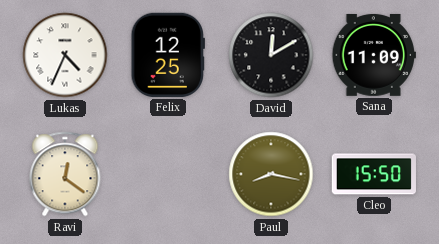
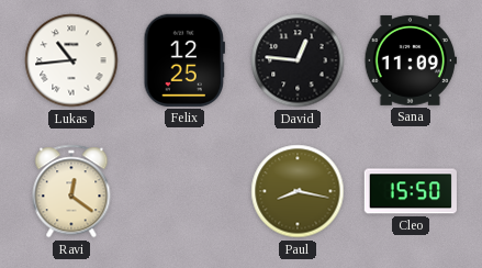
Lukas: 4:34 -> 10:44
David: 12:10 -> 12:46
